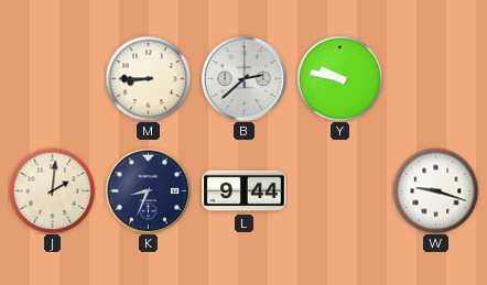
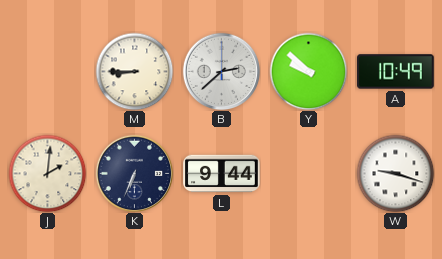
Y: 9:47 -> 9:52
A: none -> 10:49
K: 8:34 -> 6:34
